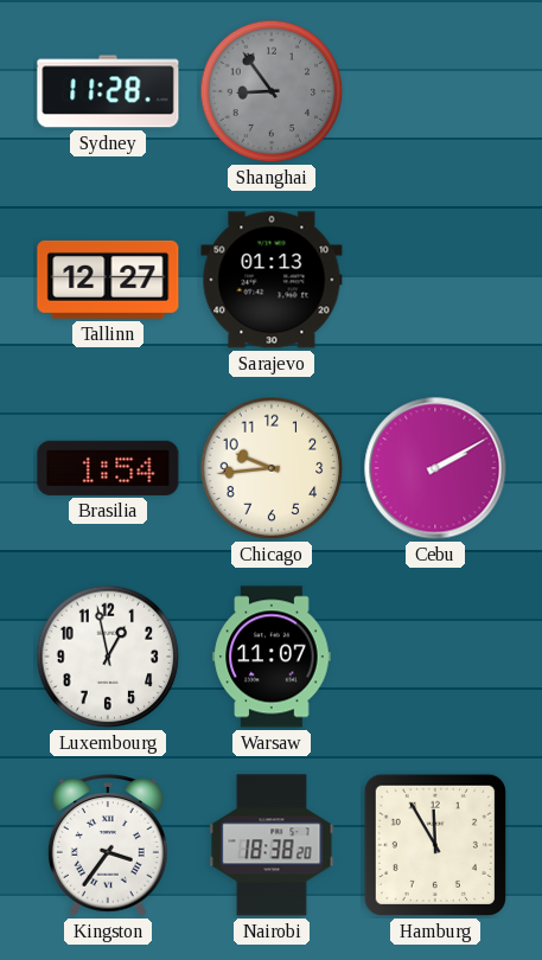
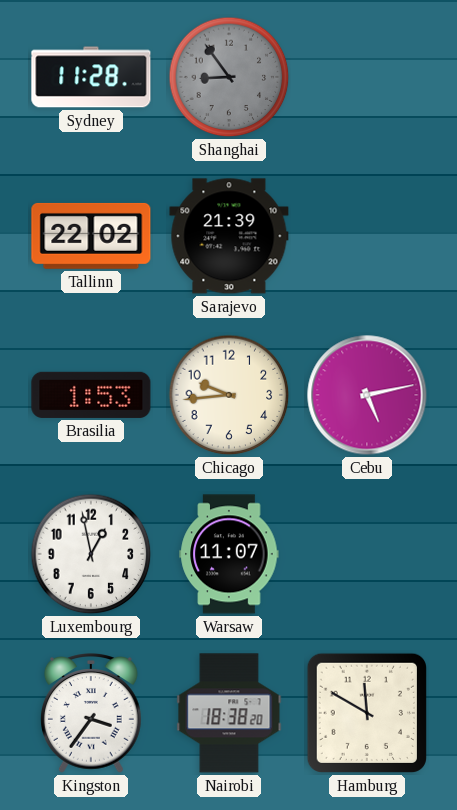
Tallinn: 12:27 -> 22:02
Sarajevo: 01:13 -> 21:39
Brasilia: 1:54 -> 1:53
Cebu: 2:10 -> 5:13
Hamburg: 11:55 -> 11:50
